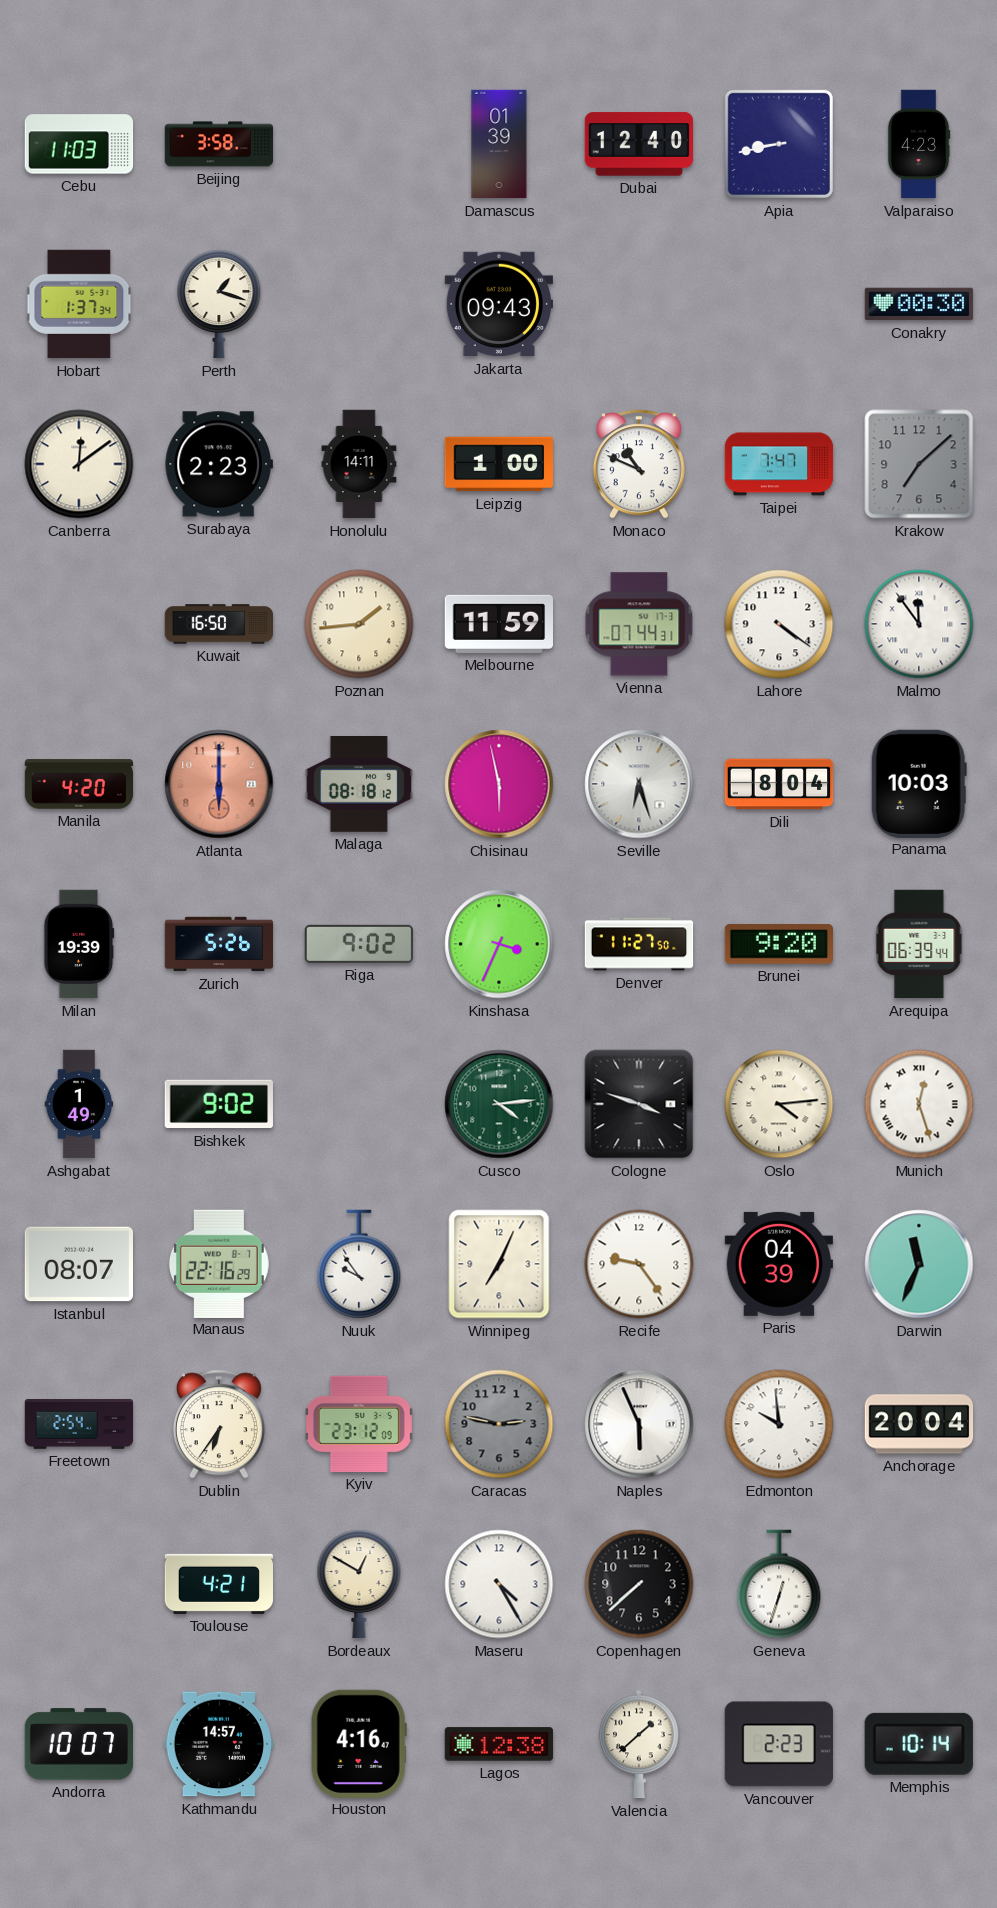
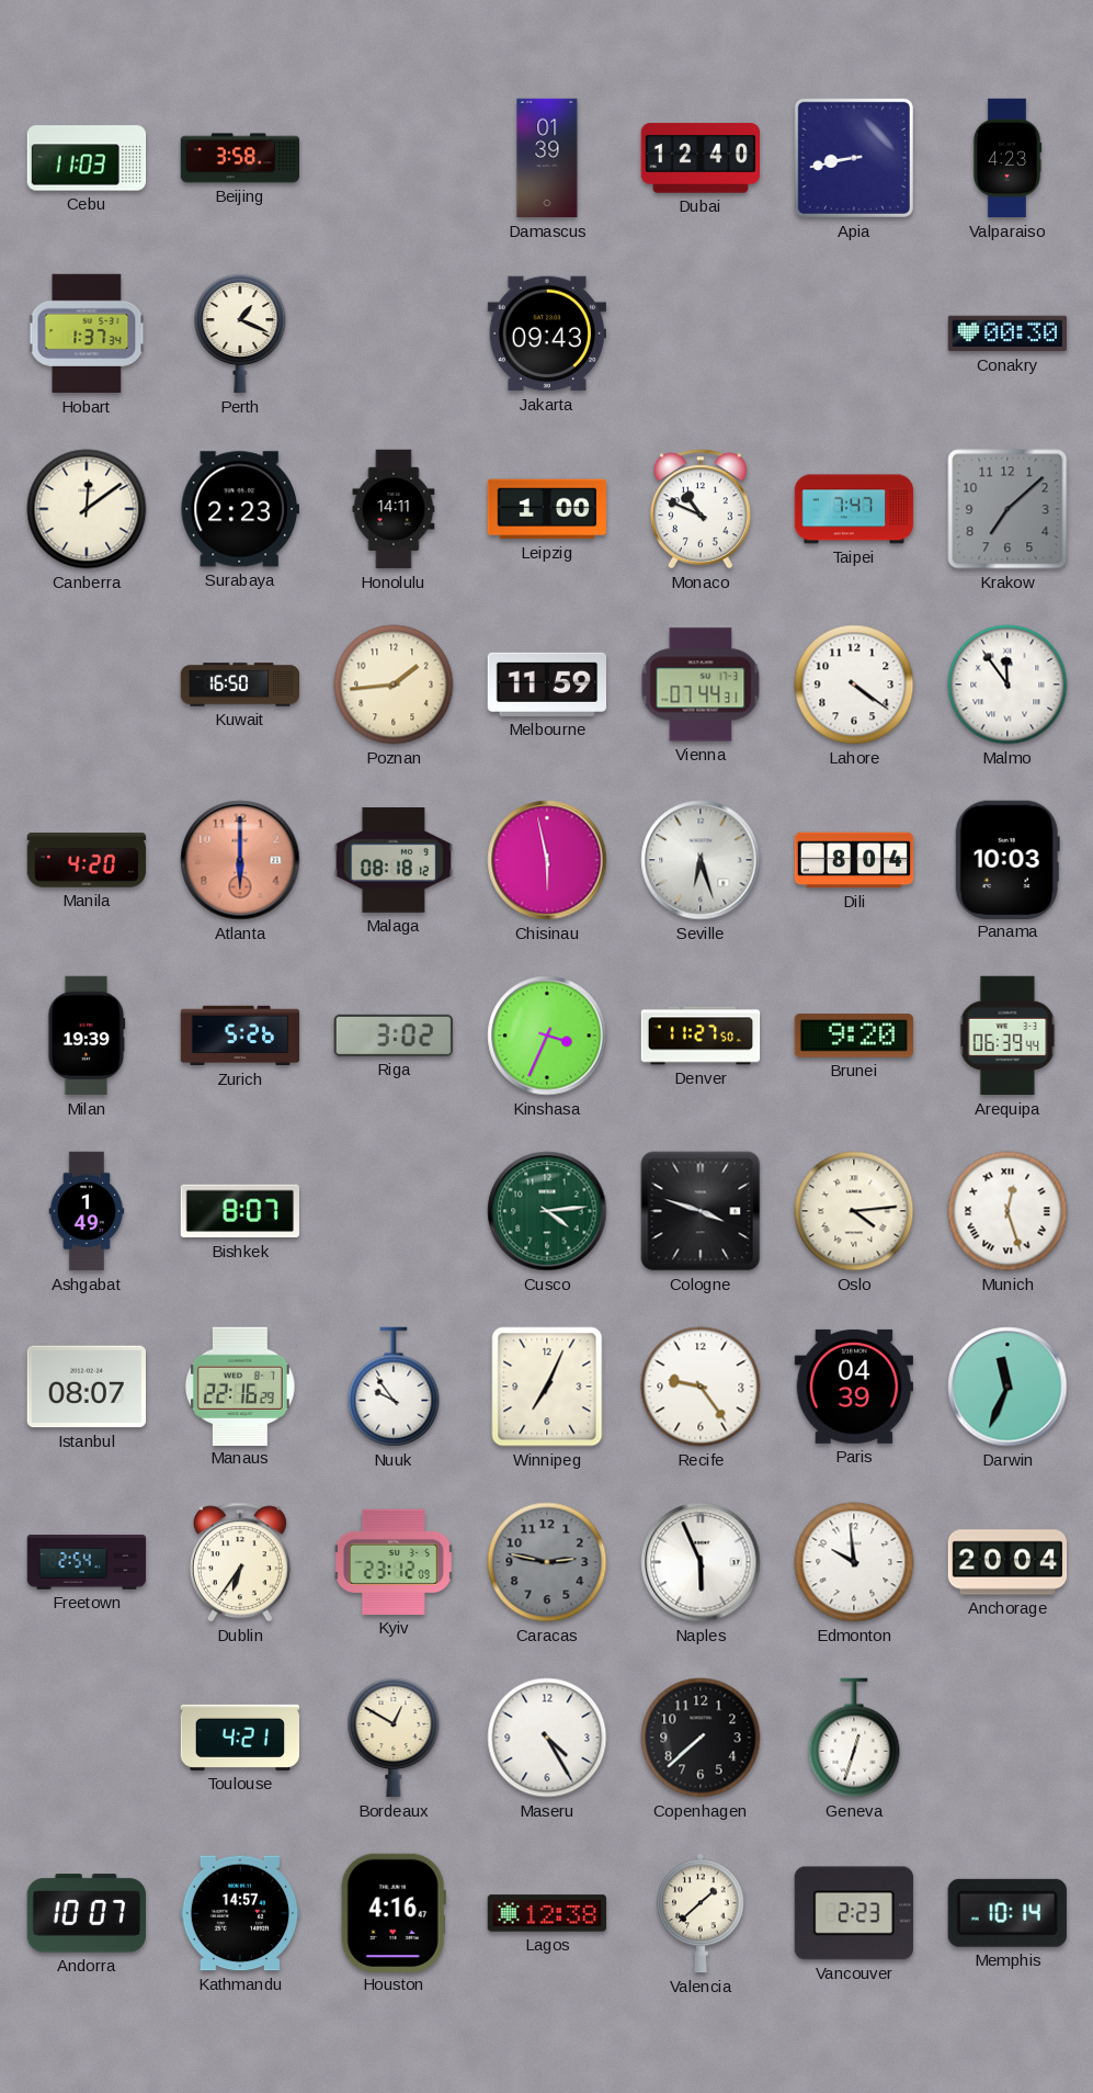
Perth: 1:18 -> 1:19
Riga: 9:02 -> 3:02
Bishkek: 9:02 -> 8:07
